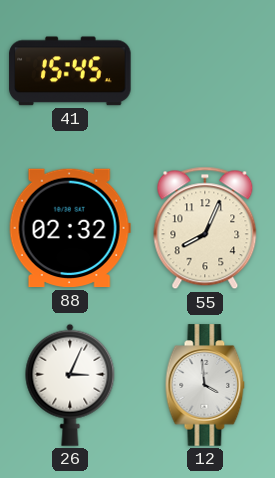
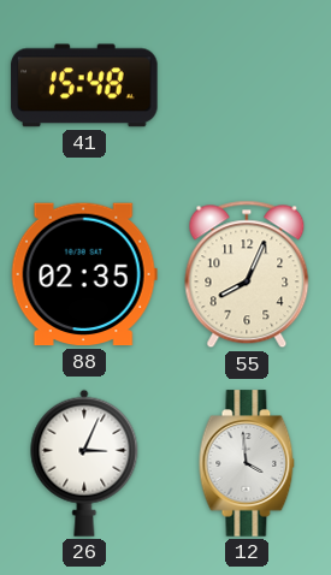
41: 15:45 -> 15:48
88: 02:32 -> 02:35
